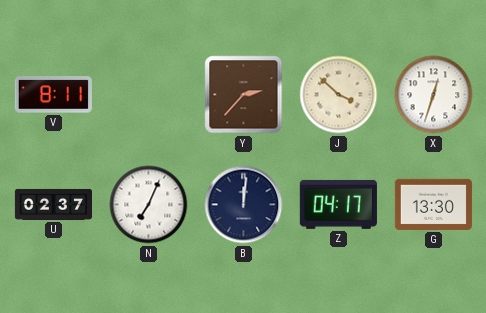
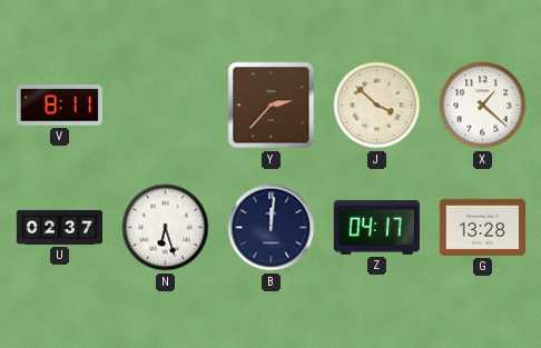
X: 12:33 -> 1:22
N: 7:04 -> 6:27
G: 13:30 -> 13:28
